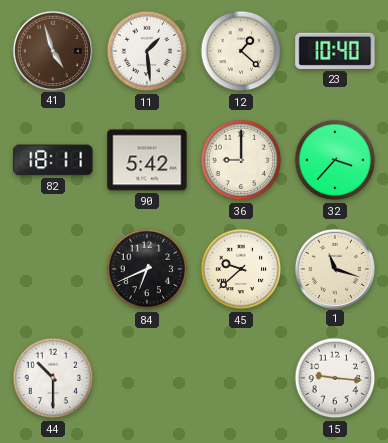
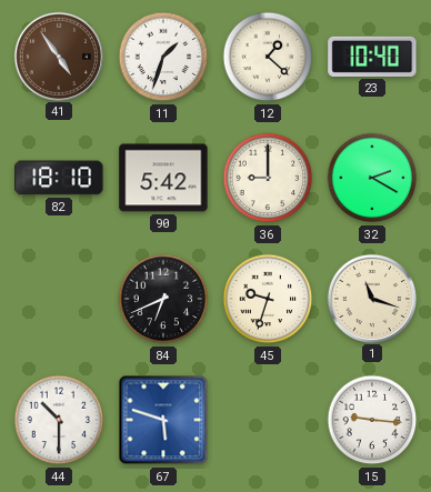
41: 4:57 -> 4:54
11: 1:29 -> 1:33
82: 18:11 -> 18:10
32: 3:37 -> 2:20
45: 9:38 -> 9:33
67: none -> 5:48
